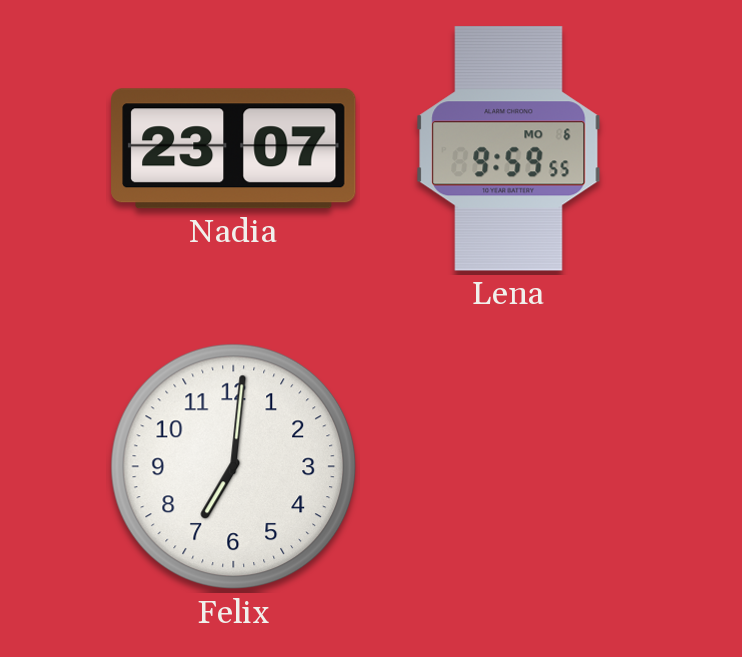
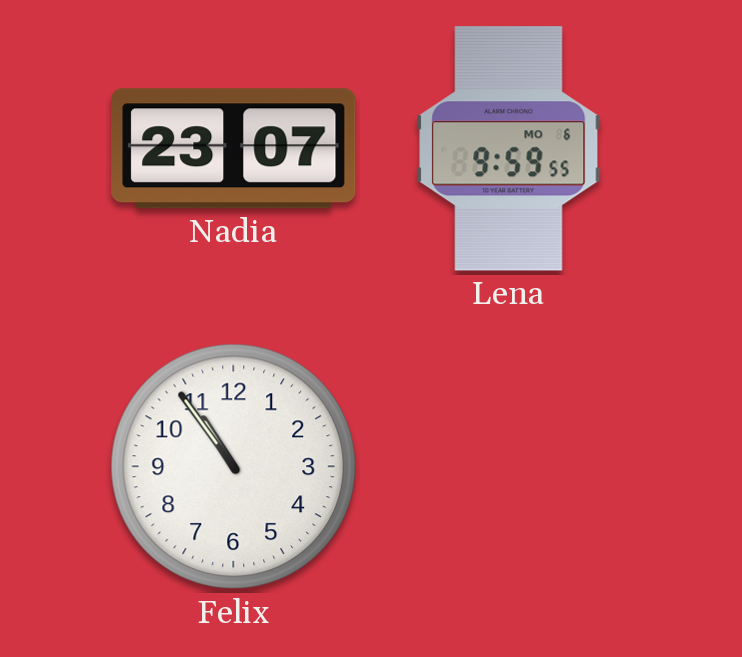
Felix: 7:01 -> 10:54
